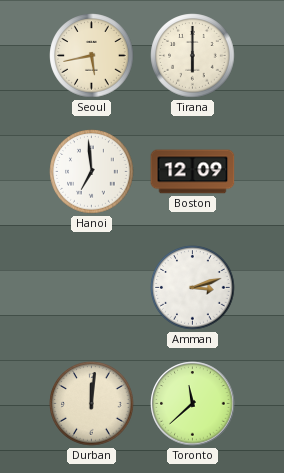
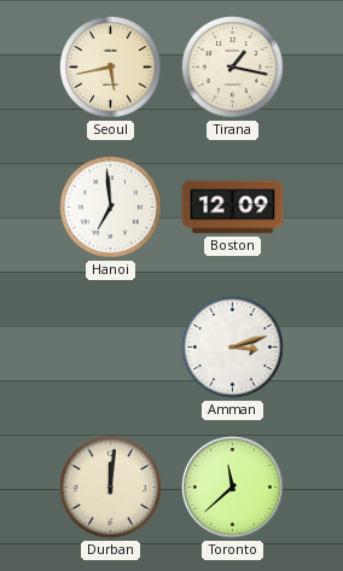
Tirana: 6:00 -> 1:17
